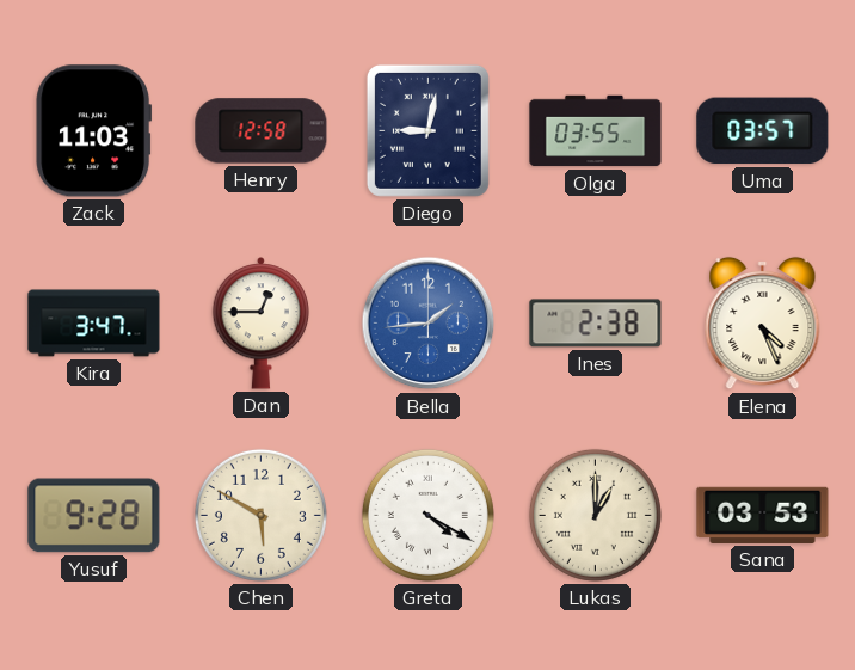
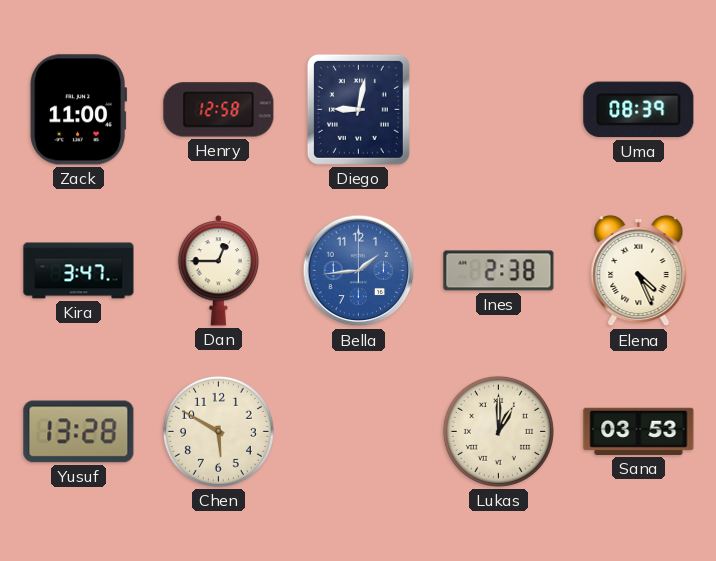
Zack: 11:03 -> 11:00
Olga: 03:55 -> none
Uma: 03:57 -> 08:39
Yusuf: 9:28 -> 13:28
Greta: 4:20 -> none
